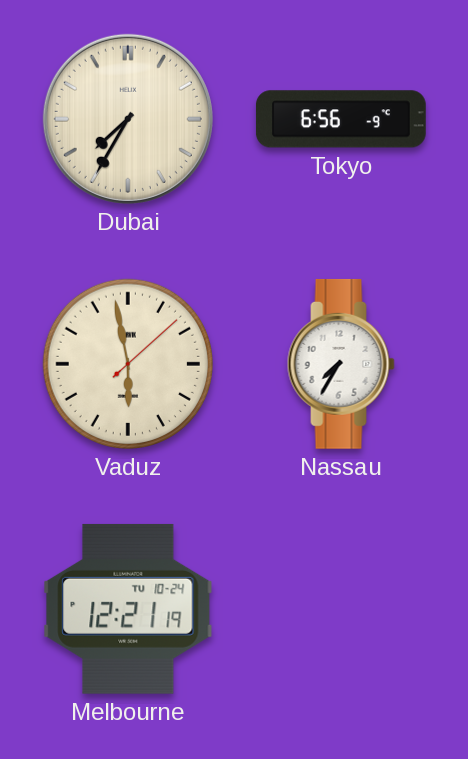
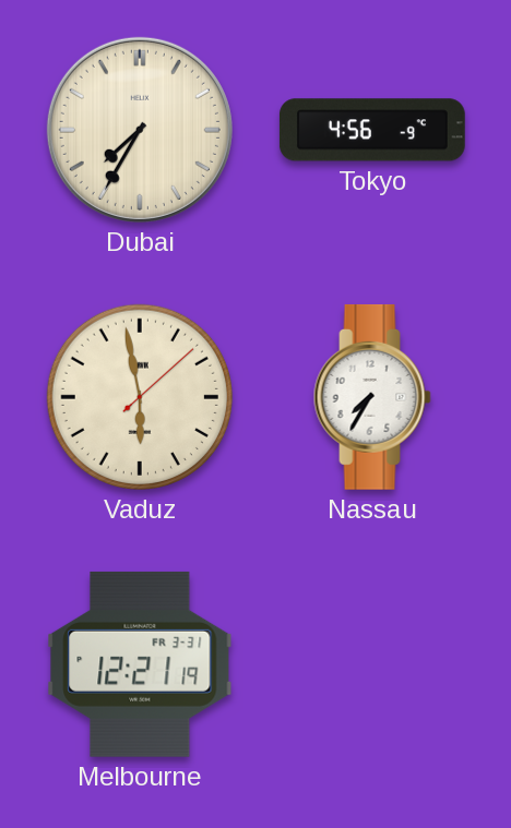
Tokyo: 6:56 -> 4:56
Melbourne date: TU 10-24 -> FR 3-31
